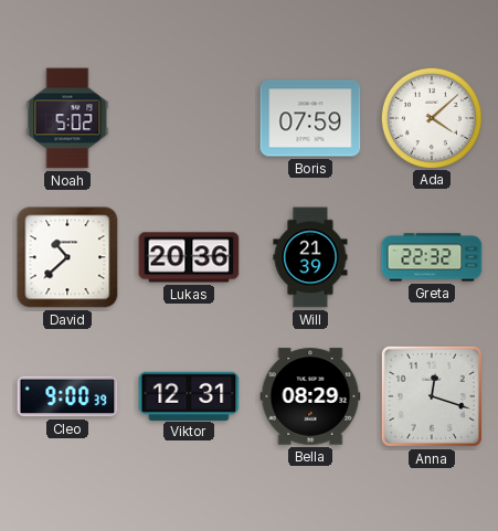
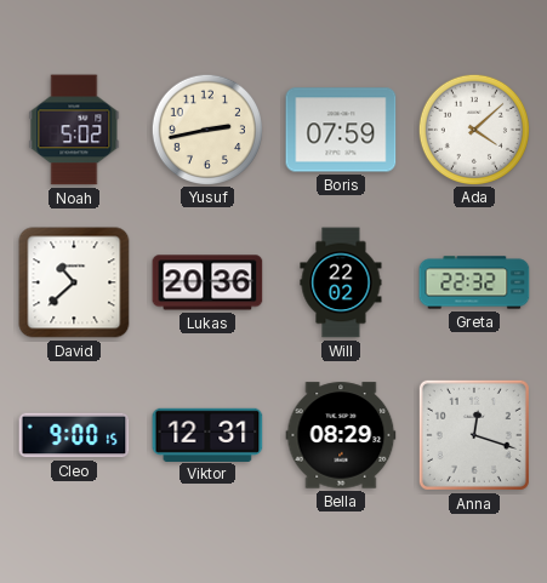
Yusuf: none -> 2:43
Will: 21:39 -> 22:02
Cleo: 9:00:39 -> 9:00:15
